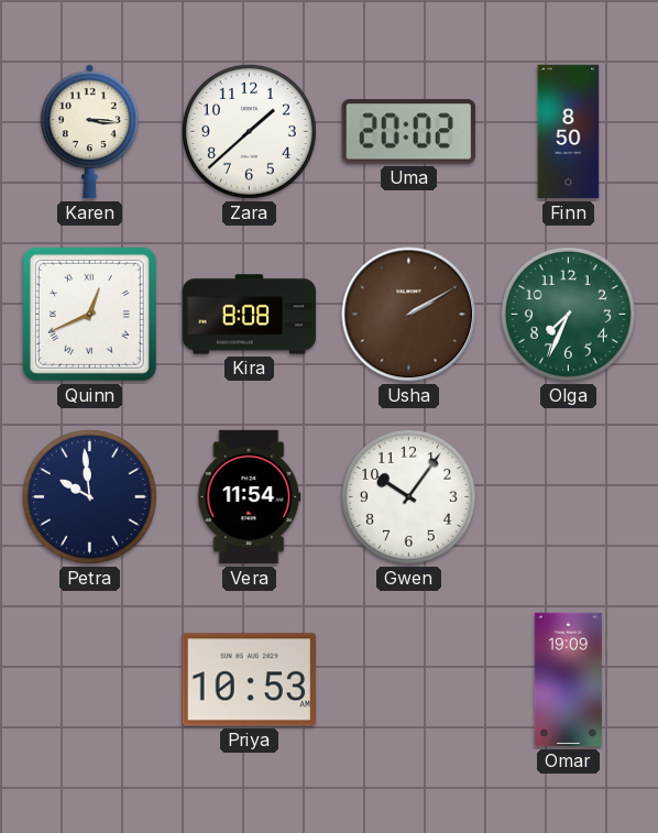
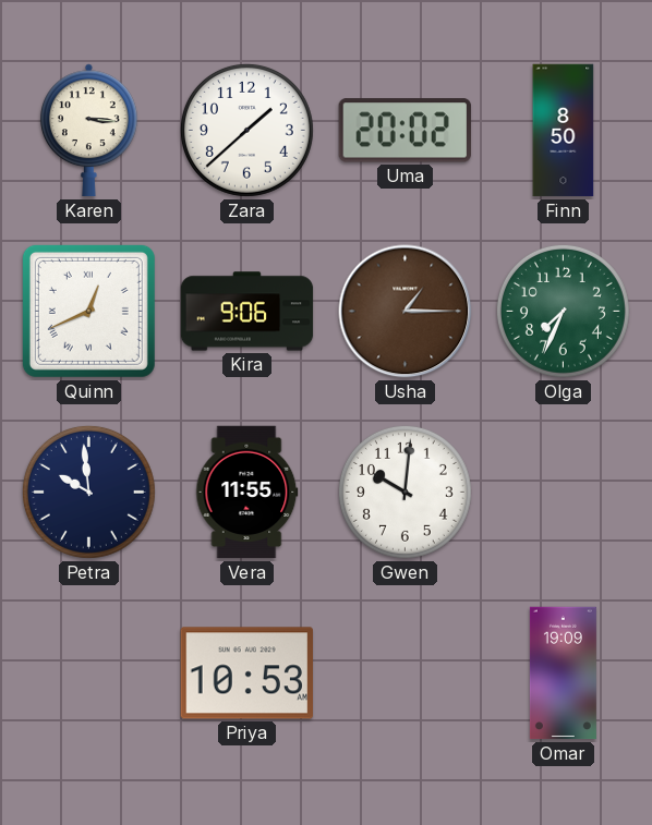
Kira: 8:08 -> 9:06
Usha: 2:10 -> 1:15
Vera: 11:54 -> 11:55
Gwen: 10:06 -> 10:01
